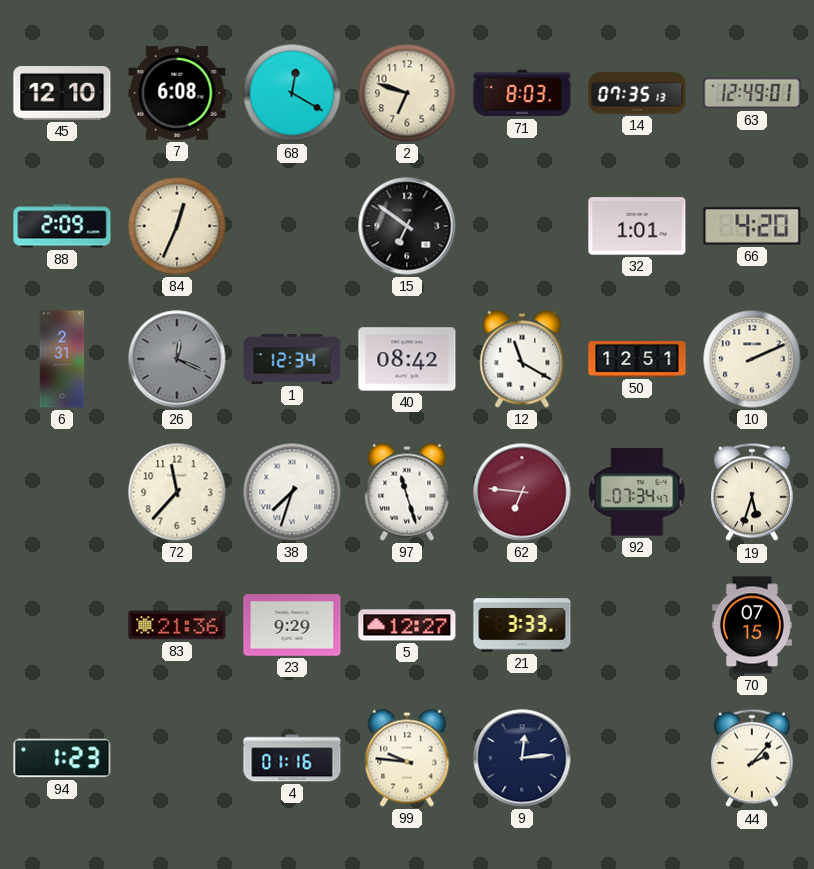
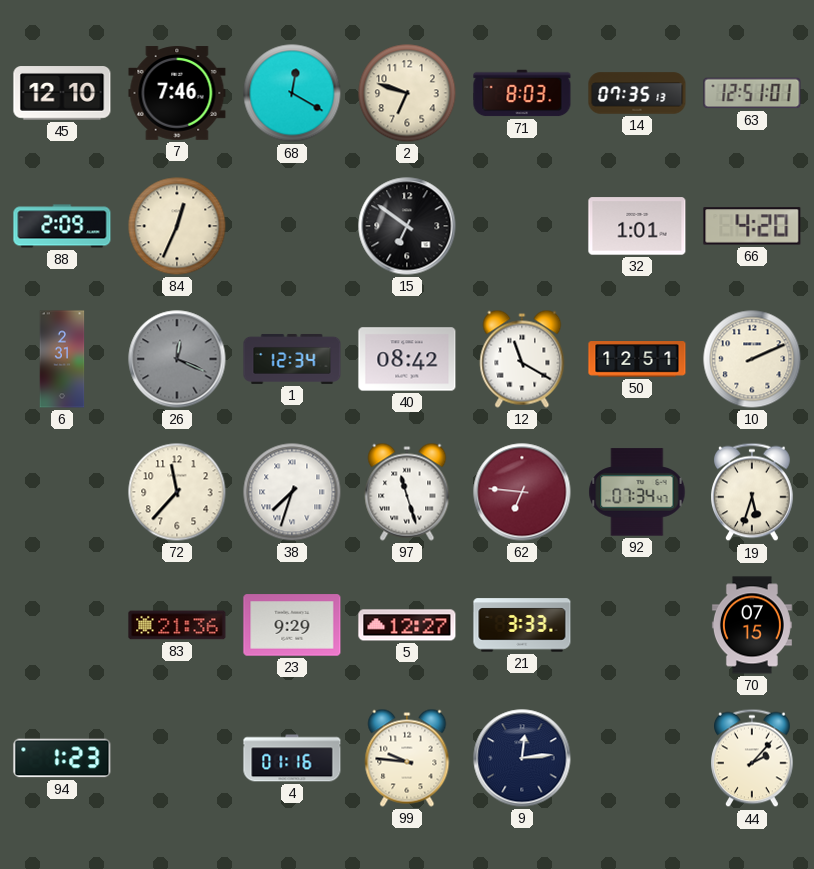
7: 6:08 -> 7:46
63: 12:49 -> 12:51
